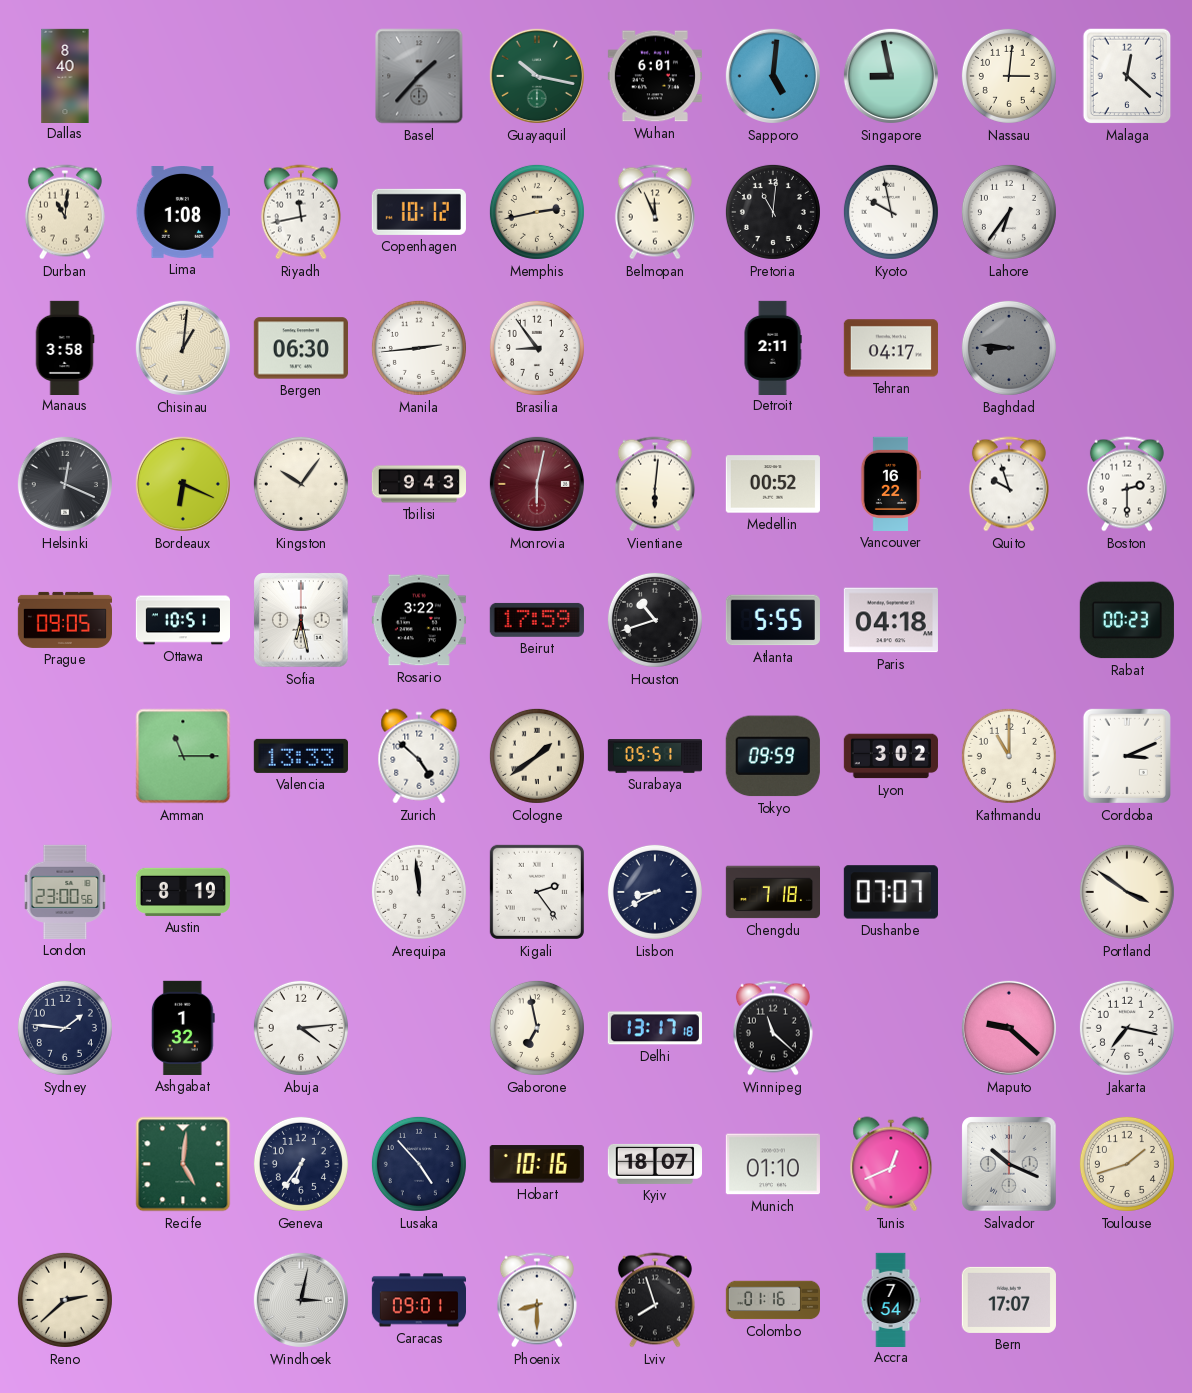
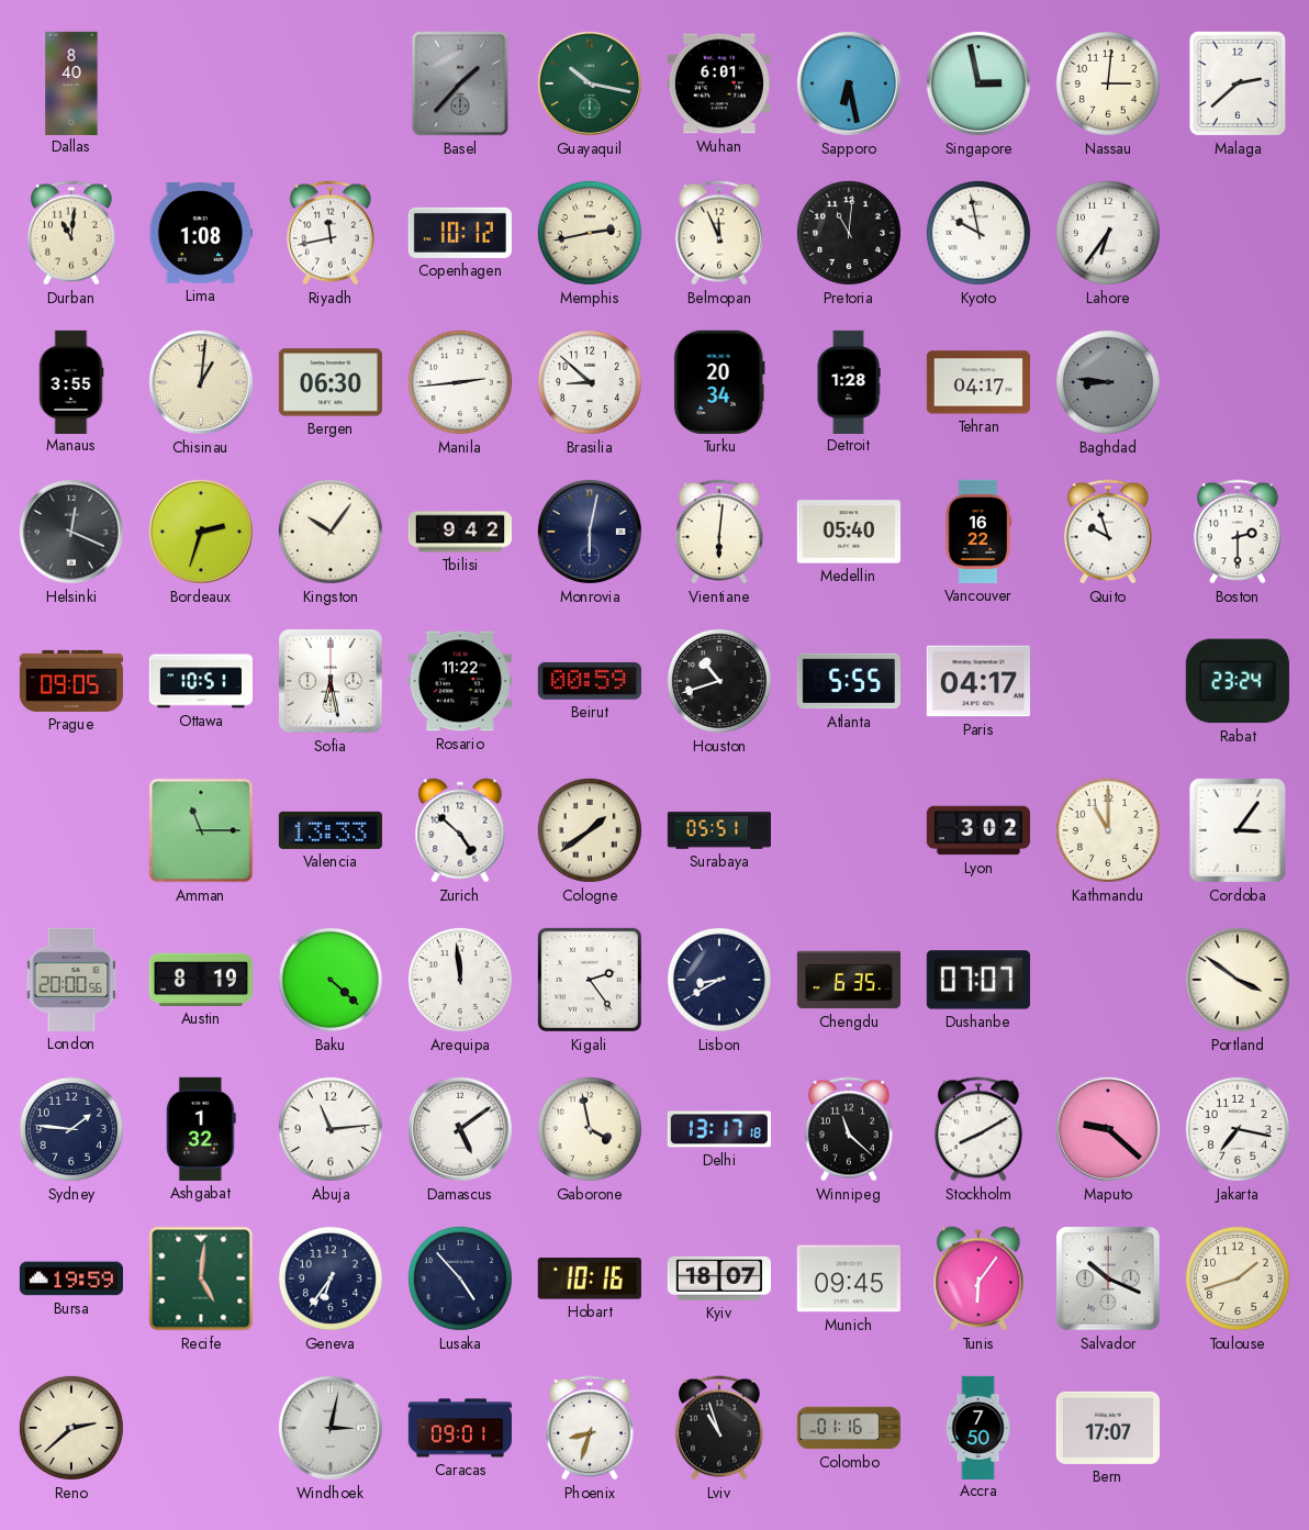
Sapporo: 5:01 -> 6:28
Singapore: 8:58 -> 2:58
Malaga: 12:22 -> 2:38
Manaus: 3:58 -> 3:55
Brasilia: 8:54 -> 8:52
Turku: none -> 20:34
Detroit: 2:11 -> 1:28
Bordeaux: 6:19 -> 2:33
Tbilisi: 9:43 -> 9:42
Monrovia dial: burgundy -> navy
Medellin: 00:52 -> 05:40
Rosario: 3:22 -> 11:22
Beirut: 17:59 -> 00:59
Paris: 04:18 -> 04:17
Rabat: 00:23 -> 23:24
Tokyo: 09:59 -> none
Cordoba: 3:11 -> 3:06
London: 23:00 -> 20:00
Baku: none -> 4:22
Chengdu: 7:18 -> 6:35
Abuja: 4:14 -> 11:14
Damascus: none -> 5:09
Gaborone: 6:58 -> 3:58
Stockholm: none -> 8:10
Bursa: none -> 19:59
Munich: 01:10 -> 09:45
Tunis: 12:41 -> 6:06
Phoenix: 8:30 -> 8:33
Lviv: 7:57 -> 10:57
Accra: 7:54 -> 7:50
